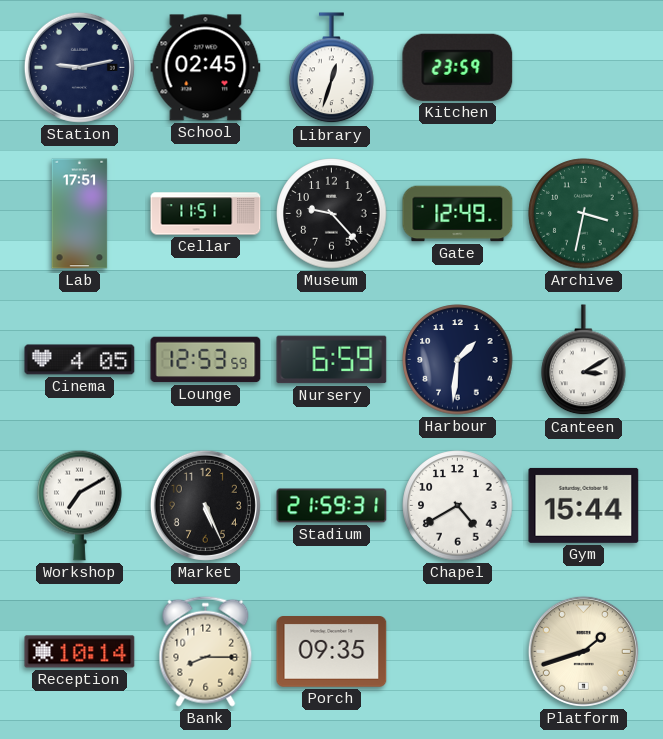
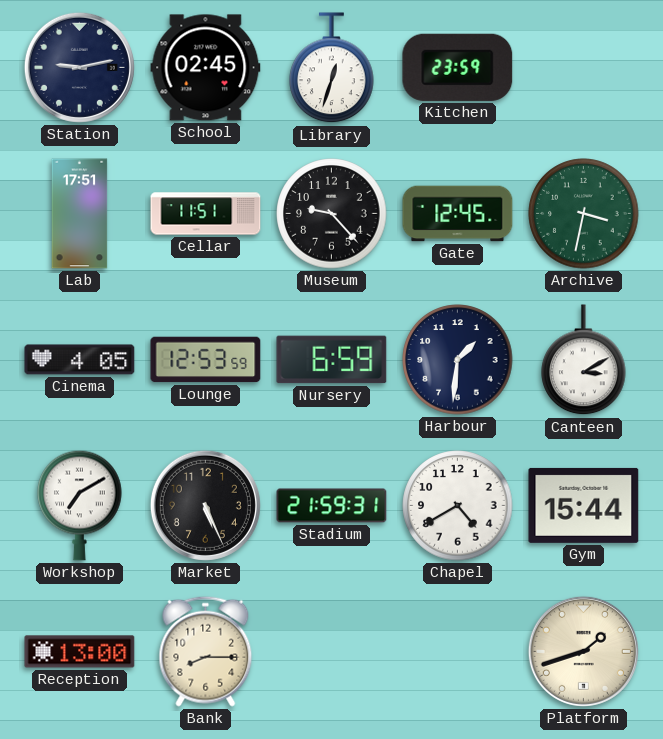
Gate: 12:49 -> 12:45
Reception: 10:14 -> 13:00
Porch: 09:35 -> none
